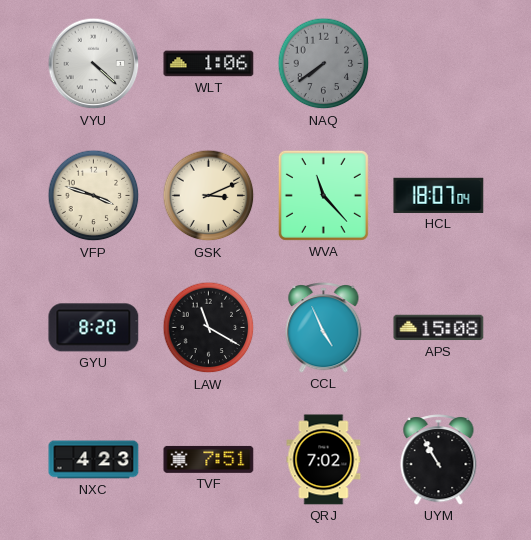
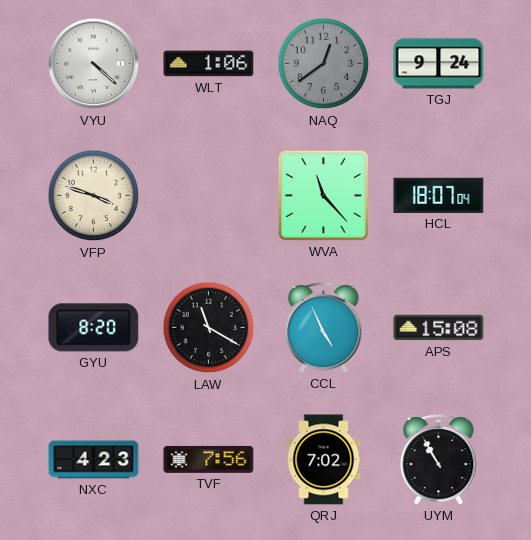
NAQ: 7:39 -> 12:39
TGJ: none -> 9:24
GSK: 3:11 -> none
TVF: 7:51 -> 7:56
